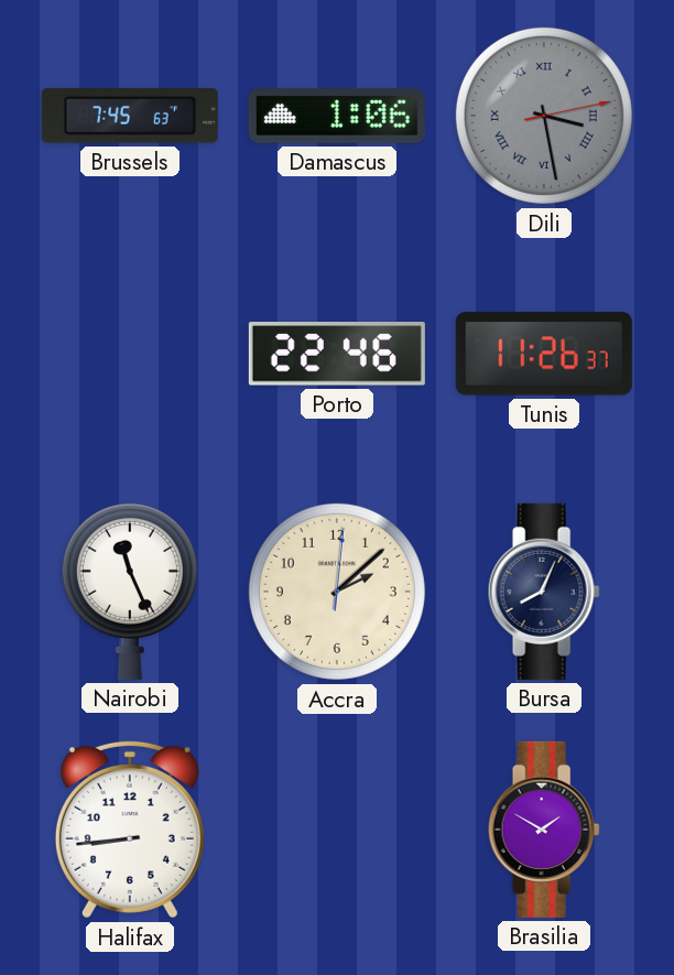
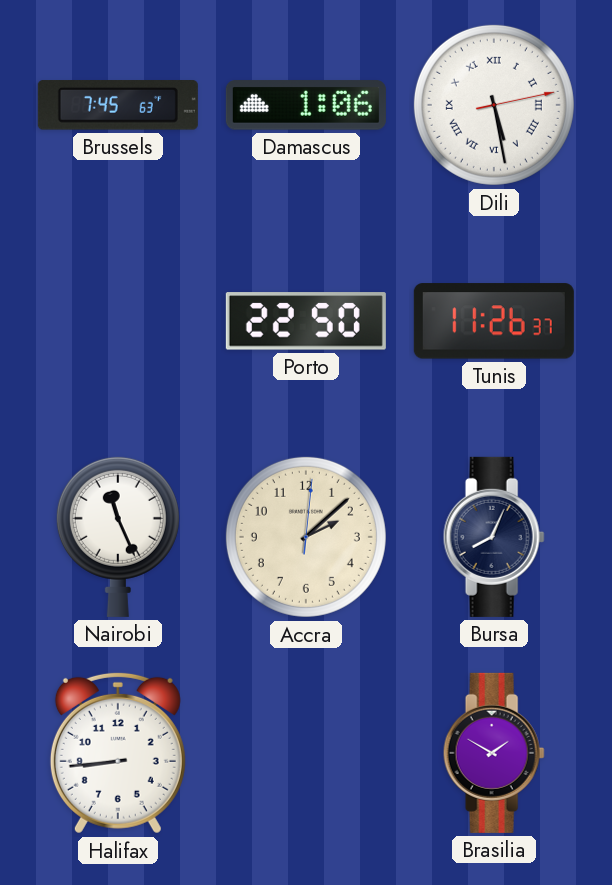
Dili: 3:28 -> 5:28
Dili dial: grey -> white
Porto: 22:46 -> 22:50
